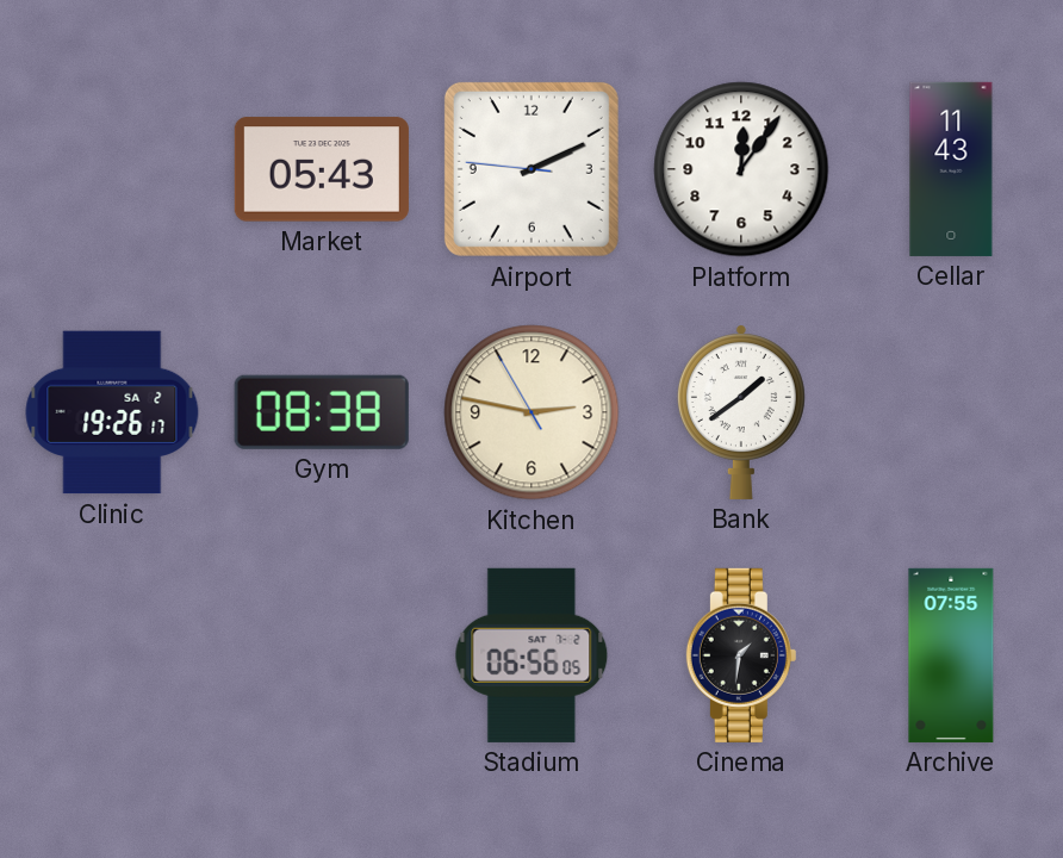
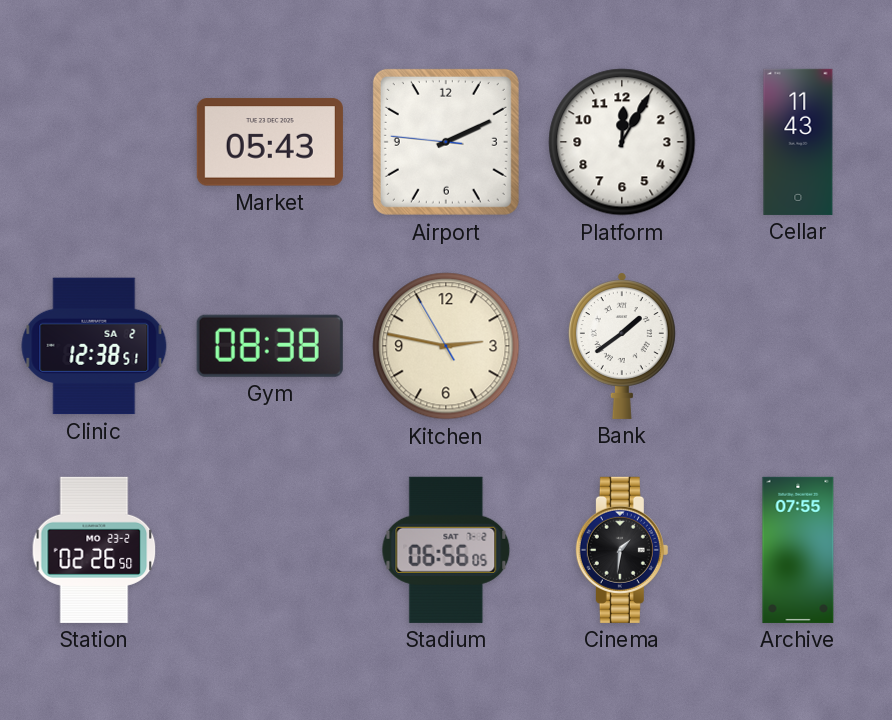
Platform: 12:06 -> 12:05
Clinic: 19:26 -> 12:38
Station: none -> 02:26
